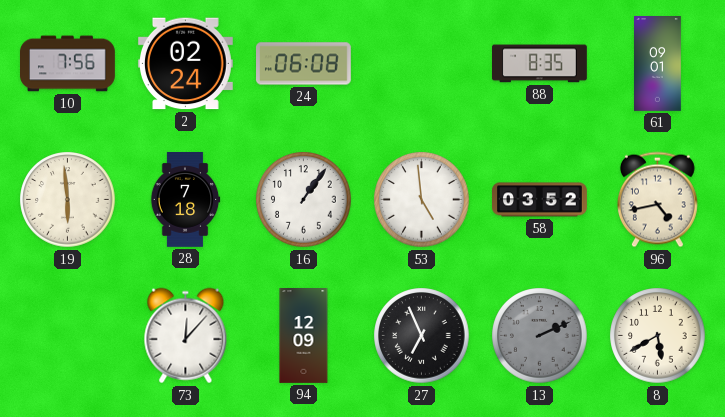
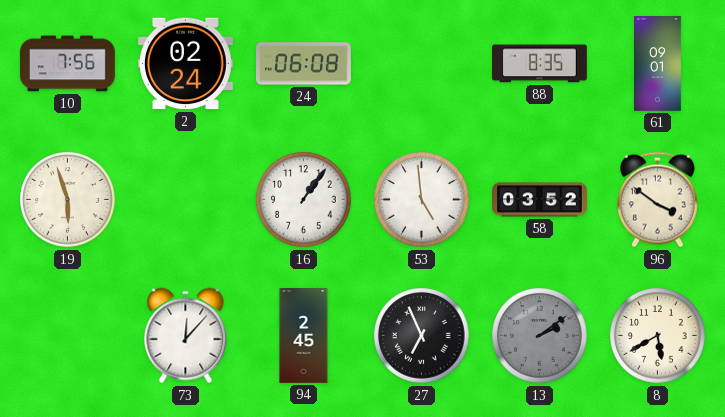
19: 5:59 -> 5:57
28: 7:18 -> none
96: 4:43 -> 3:51
94: 12:09 -> 2:45
13: 2:11 -> 2:09
